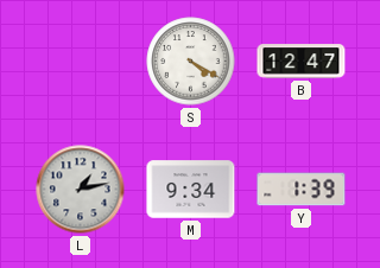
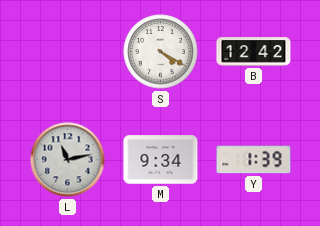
B: 12:47 -> 12:42
L: 1:13 -> 11:13
